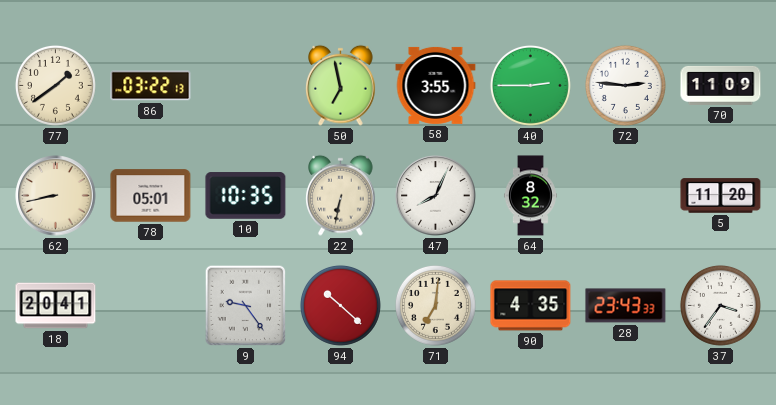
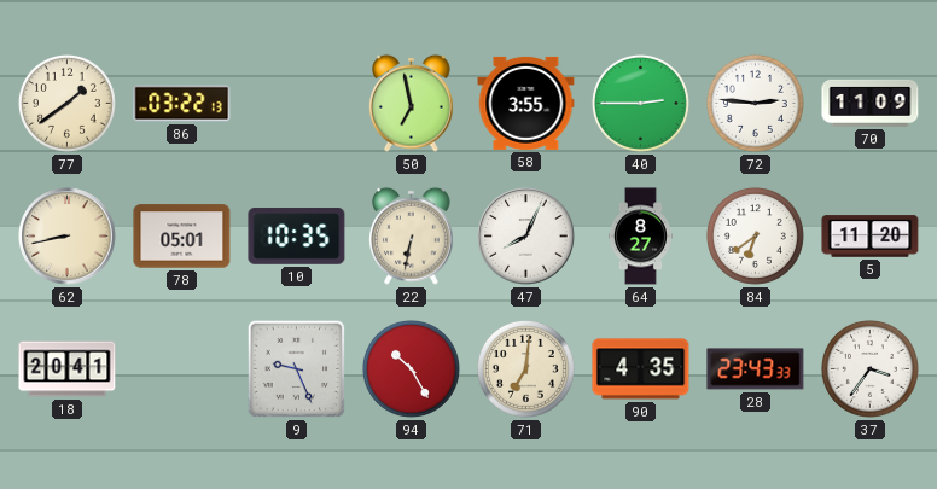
64: 8:32 -> 8:27
84: none -> 6:39
9: 9:24 -> 9:26
94: 10:22 -> 10:25
